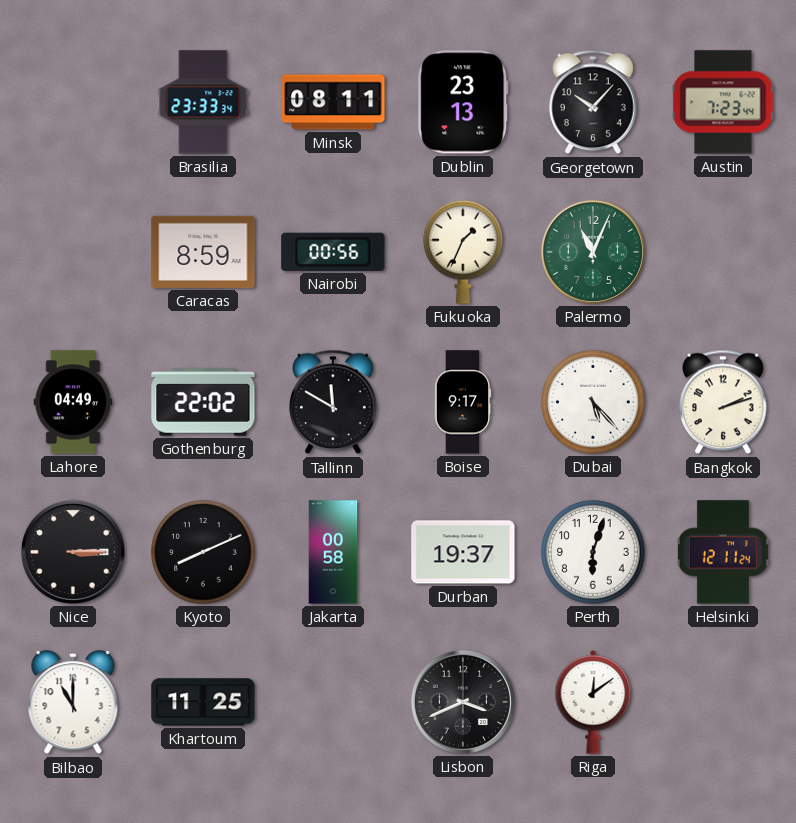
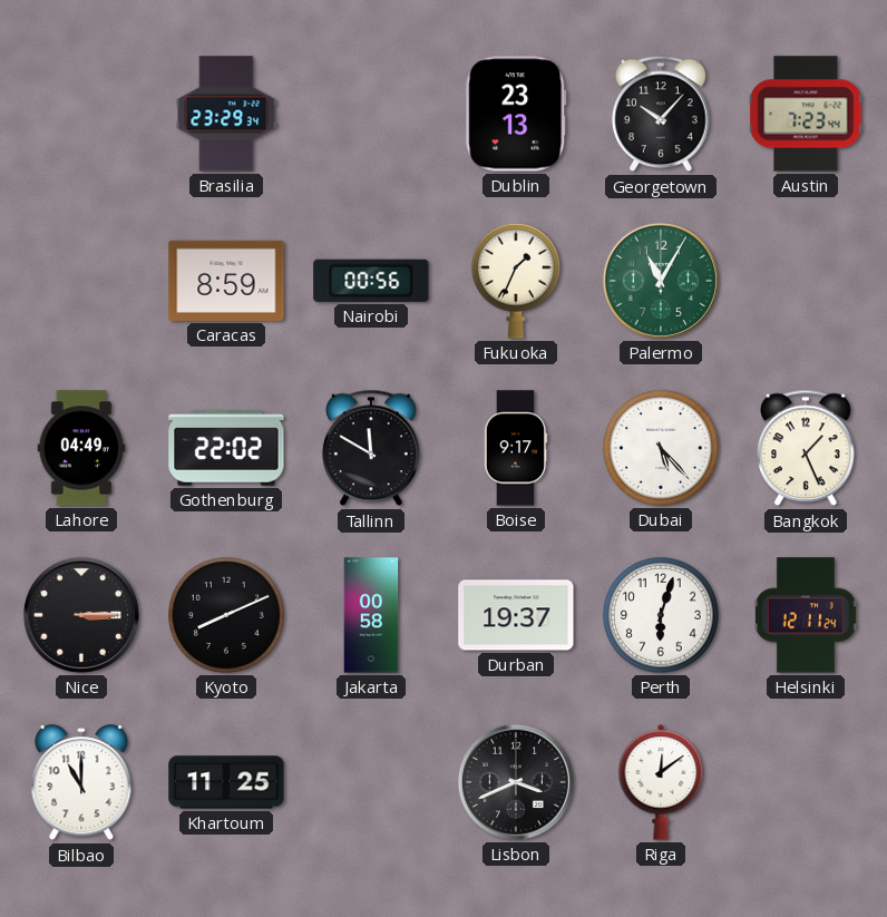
Brasilia: 23:33 -> 23:29
Minsk: 08:11 -> none
Palermo: 11:04 -> 11:05
Bangkok: 2:12 -> 1:26
